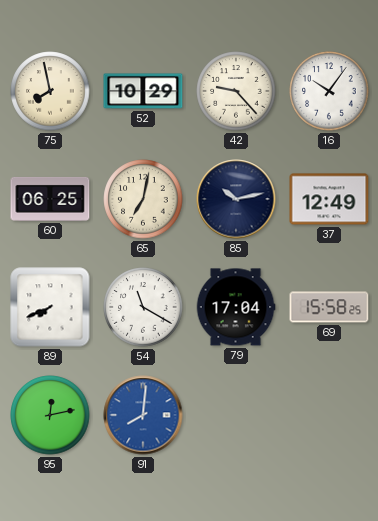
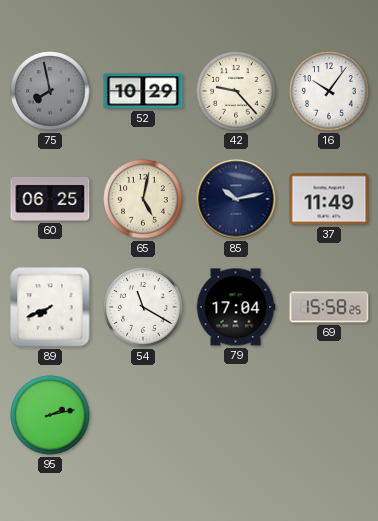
75 dial: cream -> grey
65: 7:02 -> 5:02
37: 12:49 -> 11:49
95: 12:13 -> 2:13
91: 8:01 -> none
